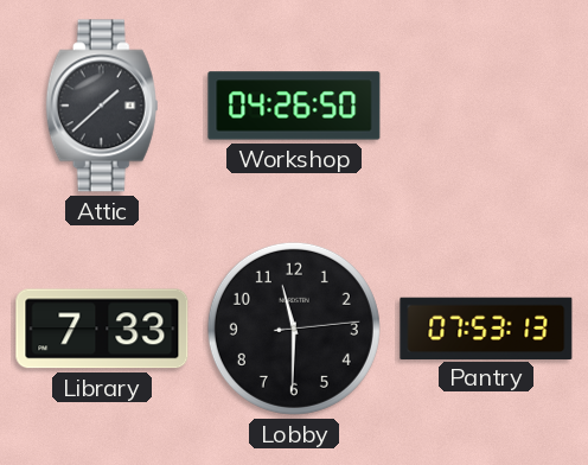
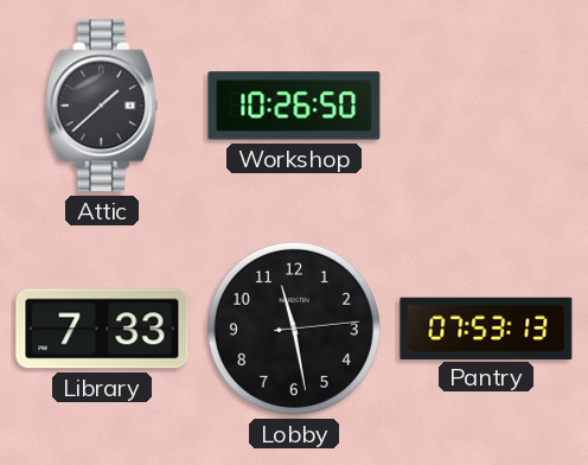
Workshop: 04:26 -> 10:26
Lobby: 11:30 -> 11:28
